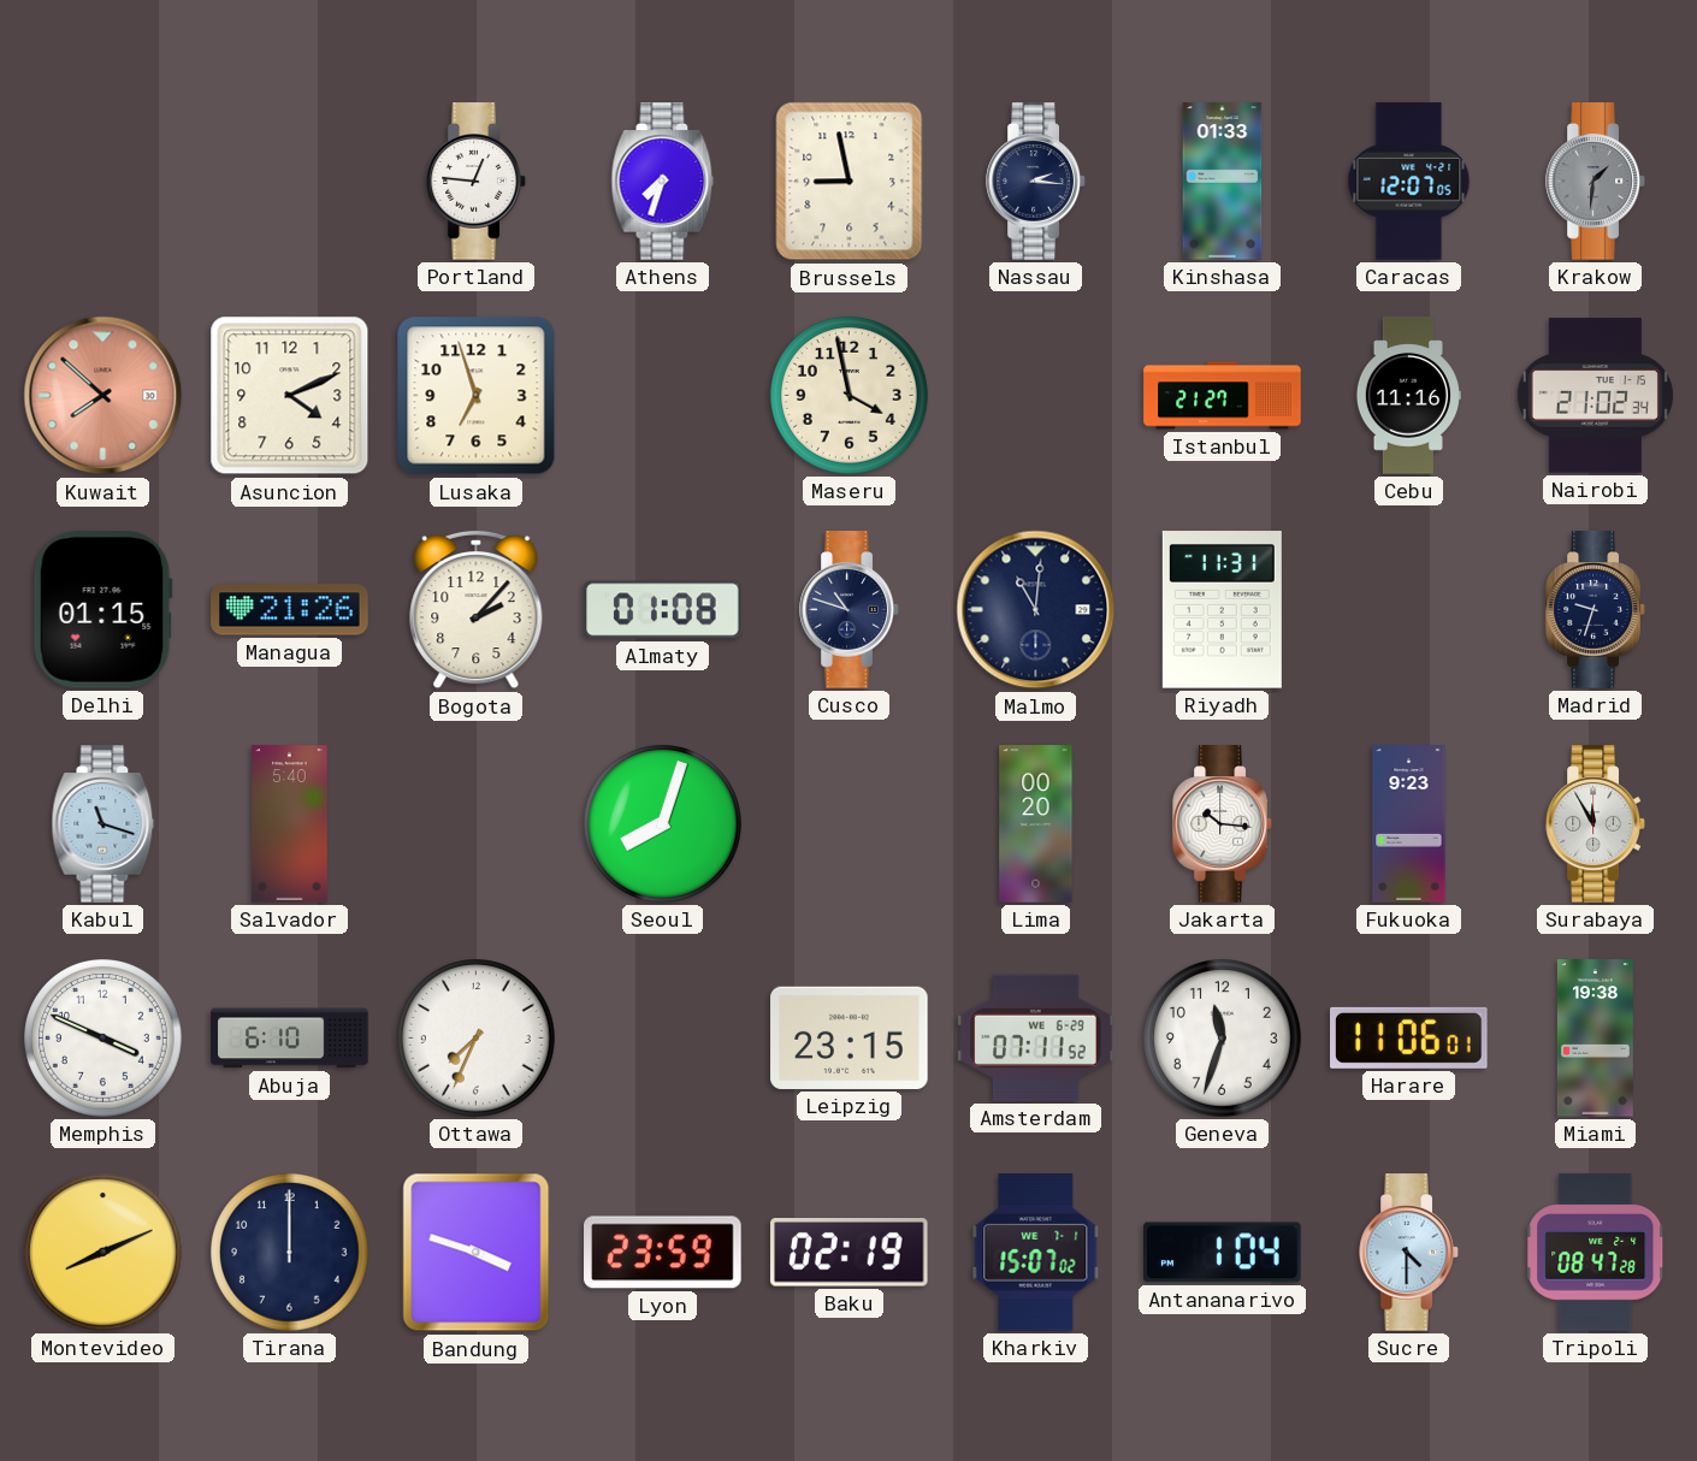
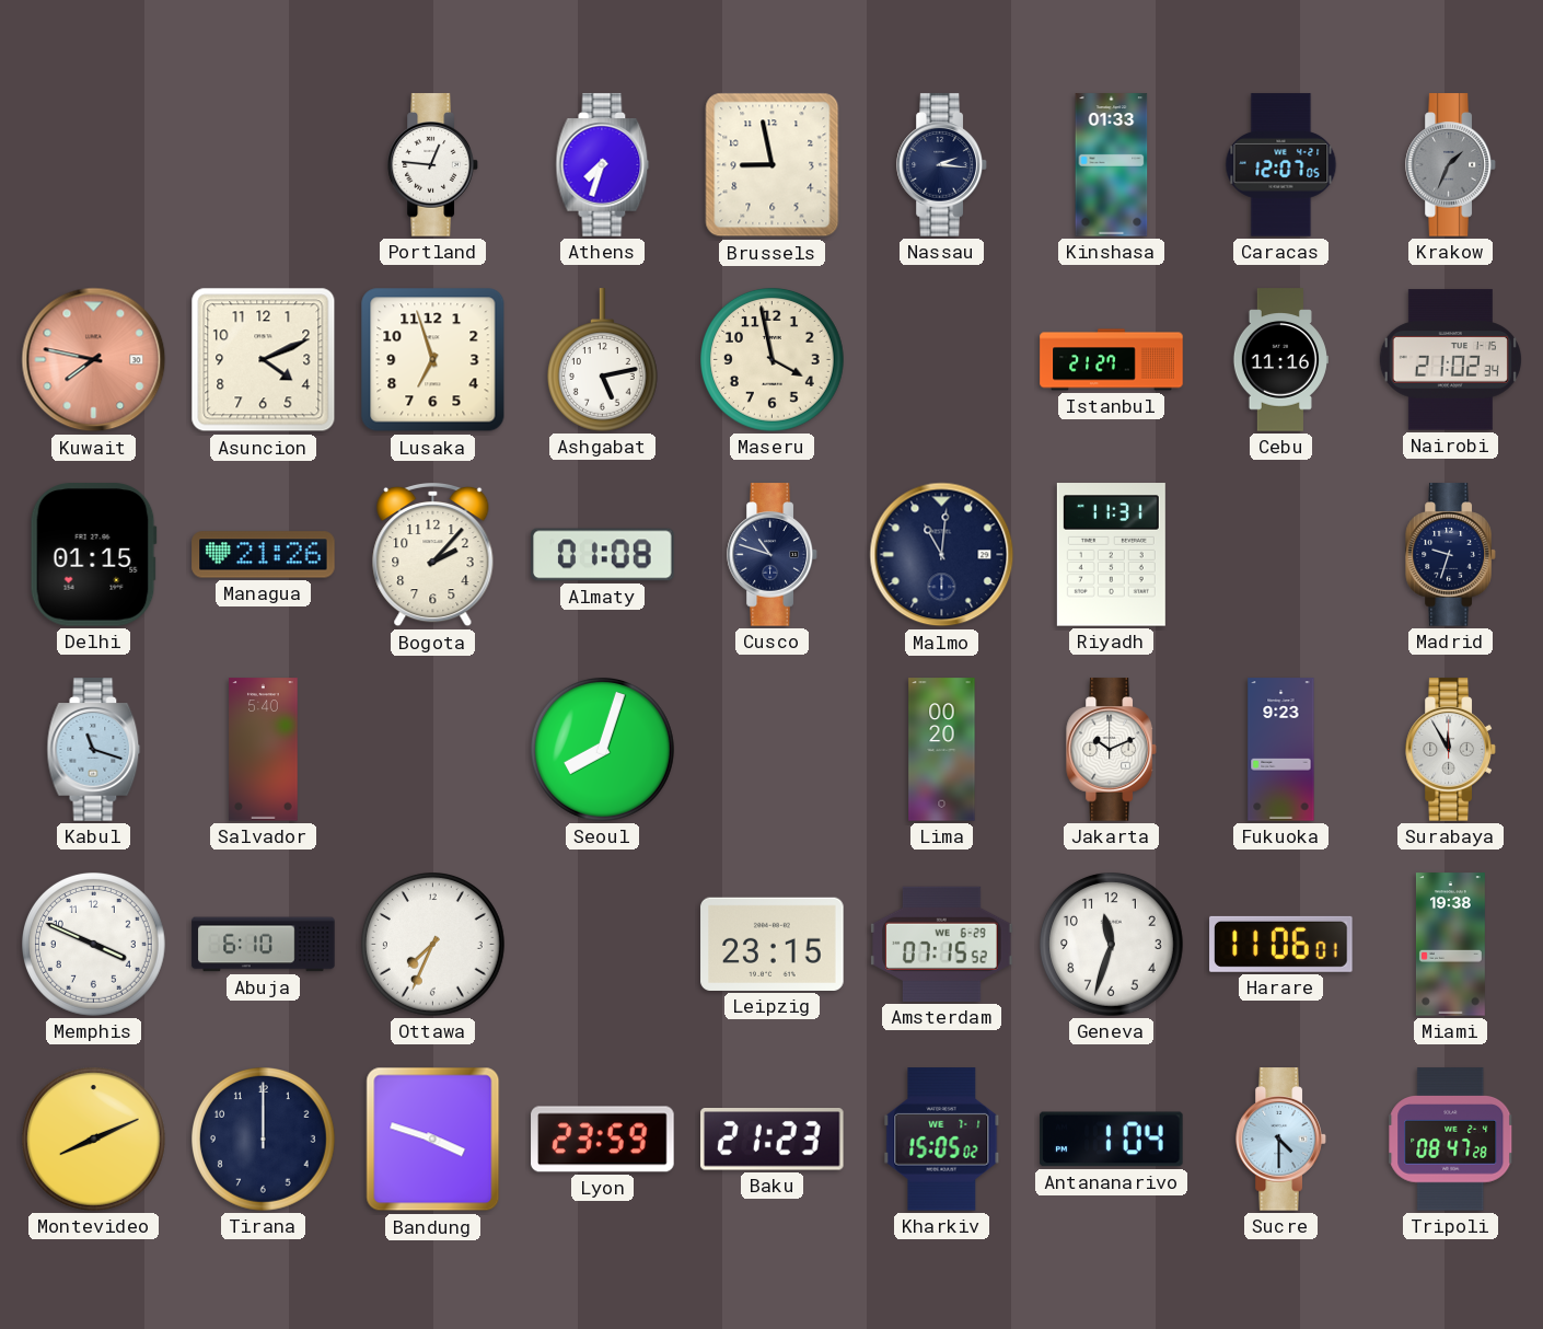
Krakow: 1:31 -> 1:34
Kuwait: 7:52 -> 7:47
Ashgabat: none -> 5:13
Jakarta: 10:16 -> 10:11
Amsterdam: 07:11 -> 07:15
Baku: 02:19 -> 21:23
Kharkiv: 15:07 -> 15:05
